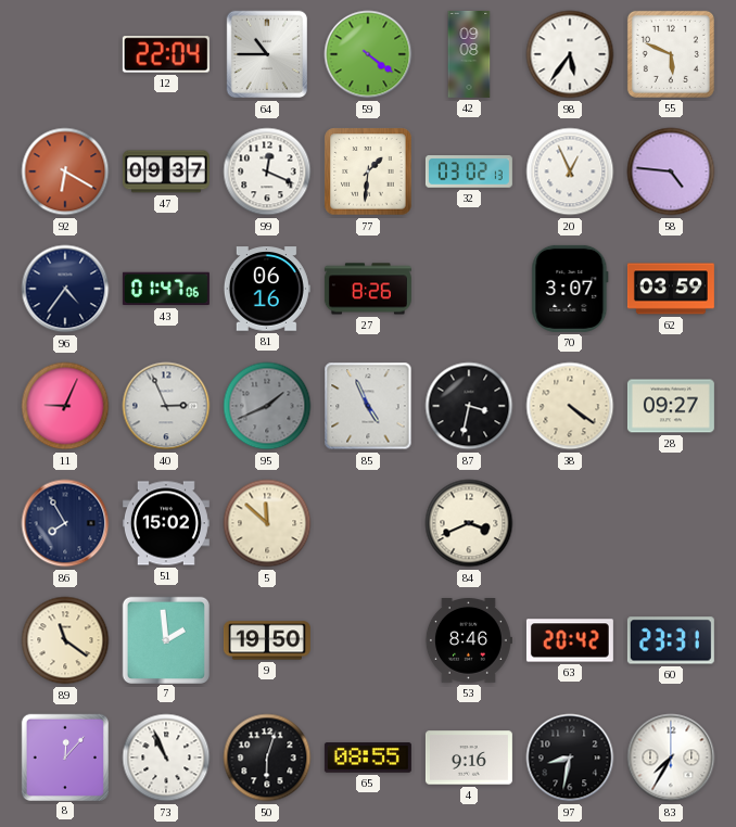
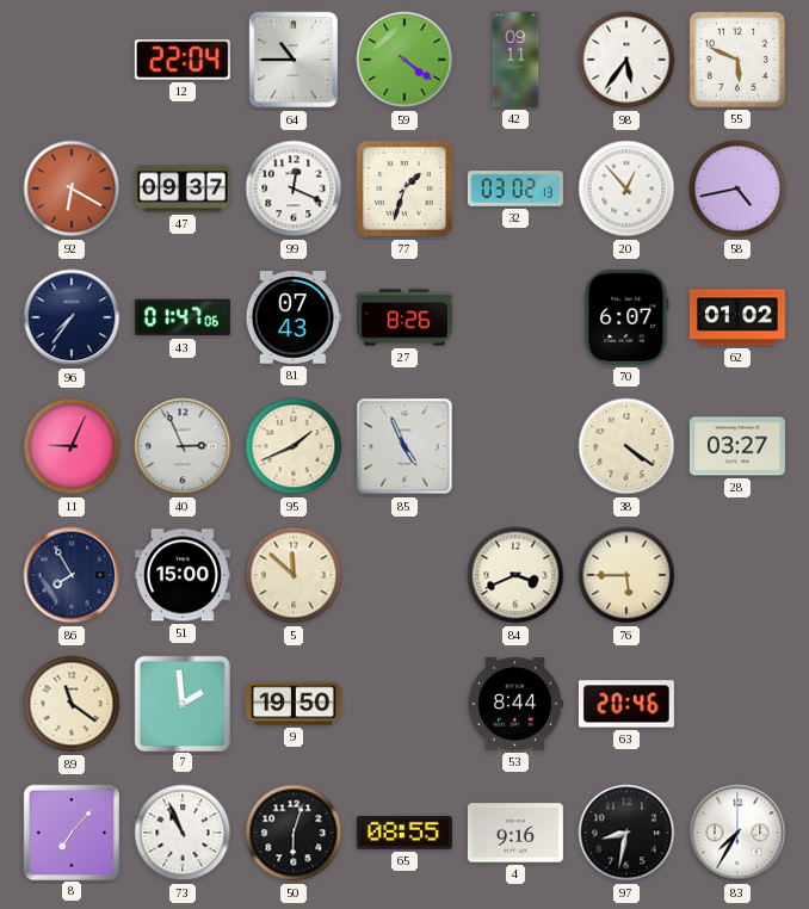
42: 09:08 -> 09:11
77: 1:31 -> 1:33
20: 12:56 -> 12:53
58: 4:46 -> 4:43
96: 4:36 -> 7:36
81: 06:16 -> 07:43
70: 3:07 -> 6:07
62: 03:59 -> 01:02
95 dial: grey -> cream
87: 3:32 -> none
28: 09:27 -> 03:27
51: 15:02 -> 15:00
76: none -> 5:45
53: 8:46 -> 8:44
63: 20:42 -> 20:46
60: 23:31 -> none
8: 12:07 -> 7:07
